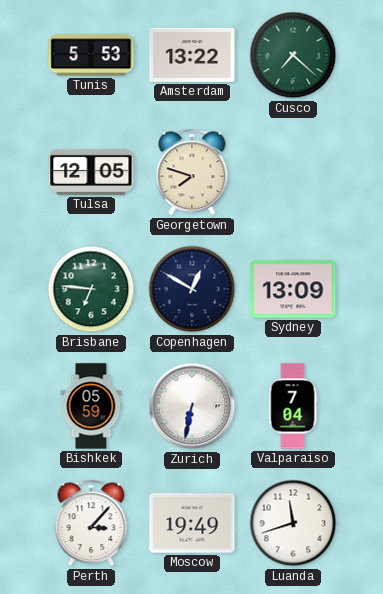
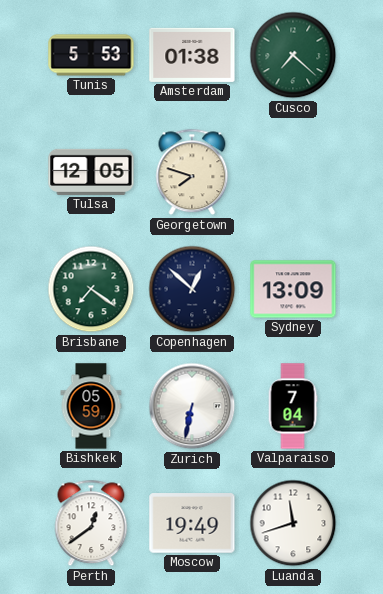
Amsterdam: 13:22 -> 01:38
Brisbane: 6:46 -> 7:21
Copenhagen: 12:50 -> 12:52
Perth: 3:07 -> 12:39
